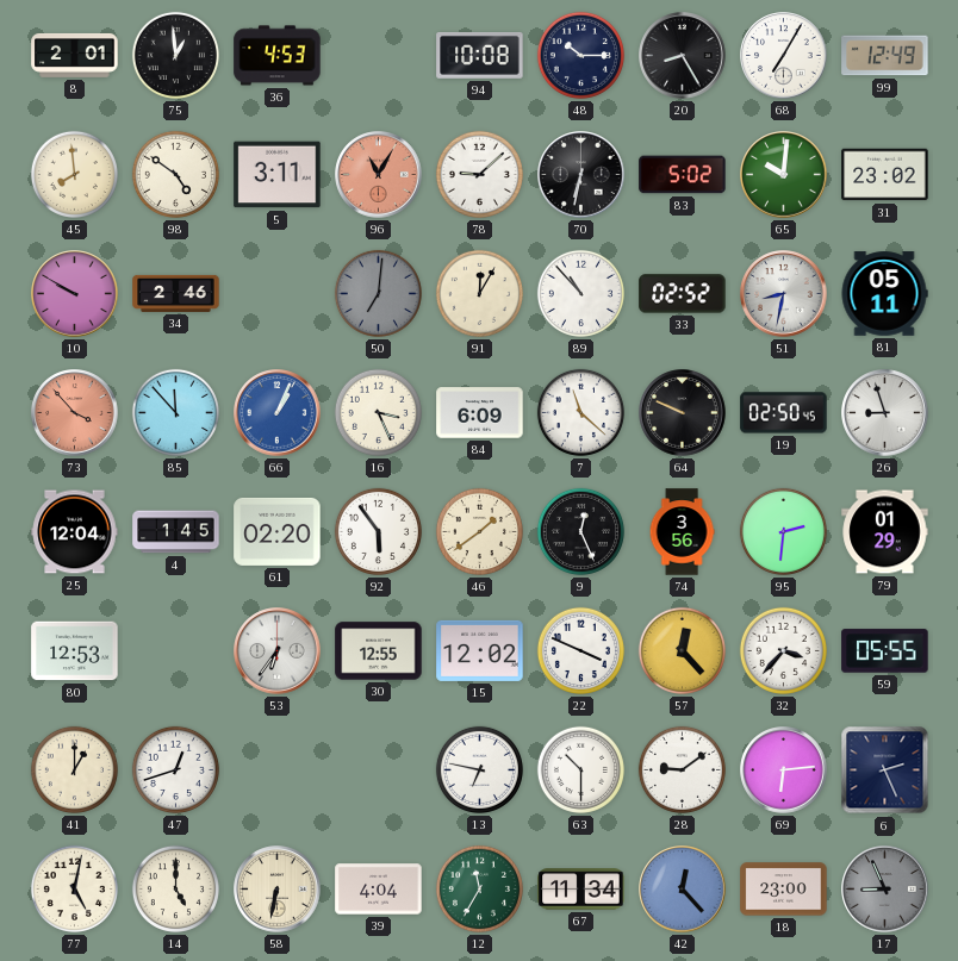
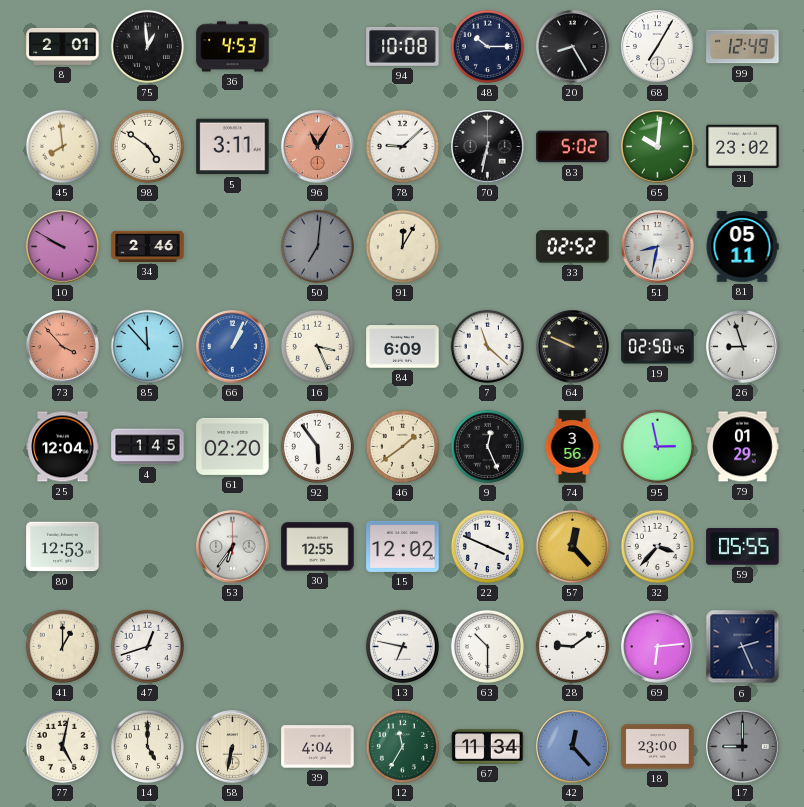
89: 10:53 -> none
95: 2:31 -> 2:58
17: 8:56 -> 9:00
